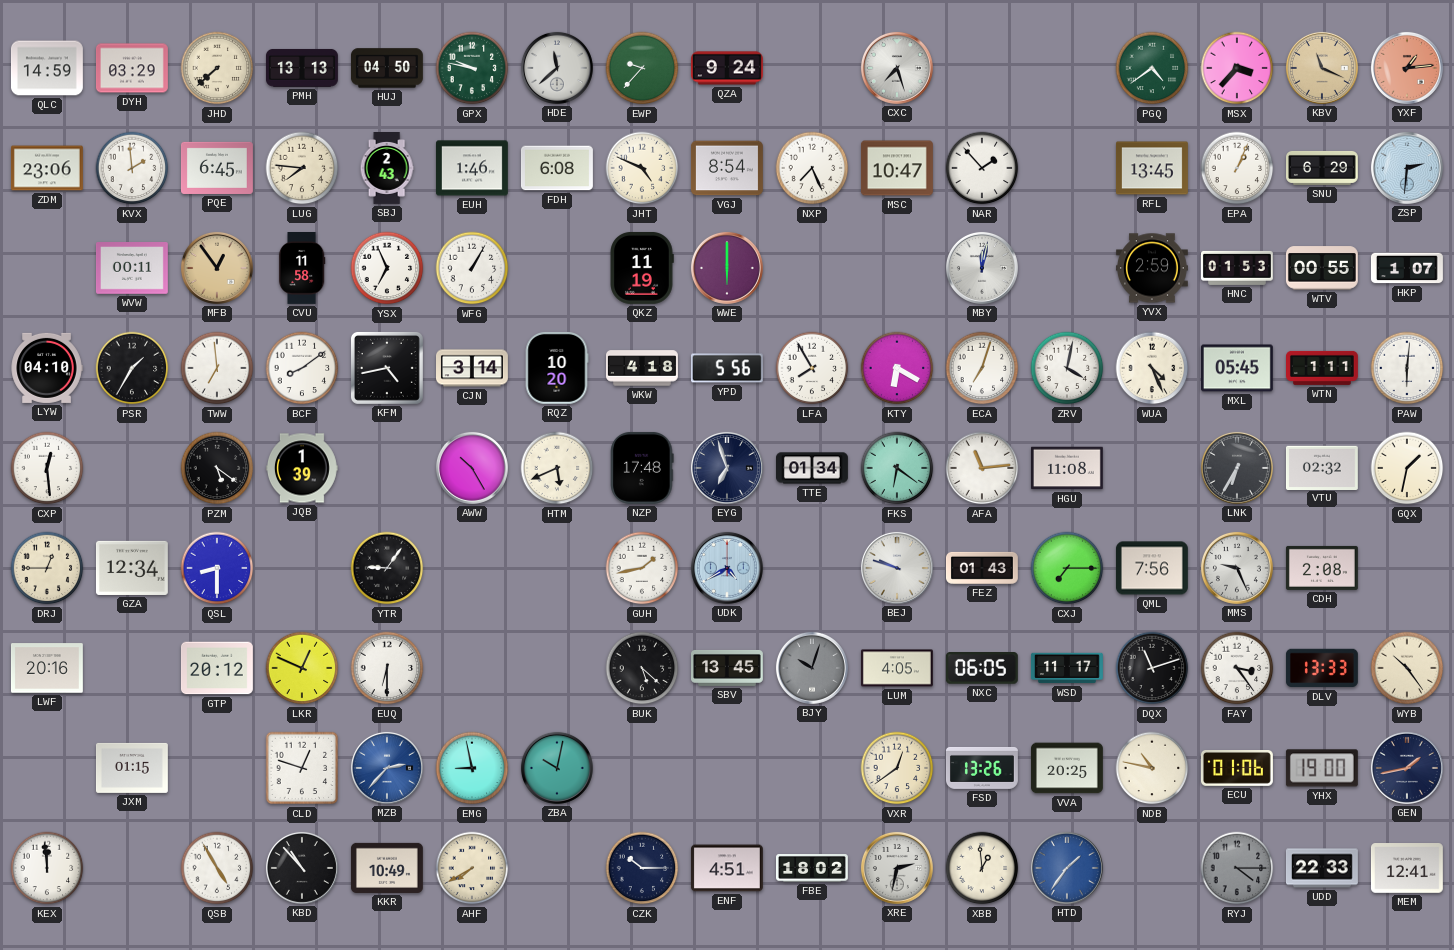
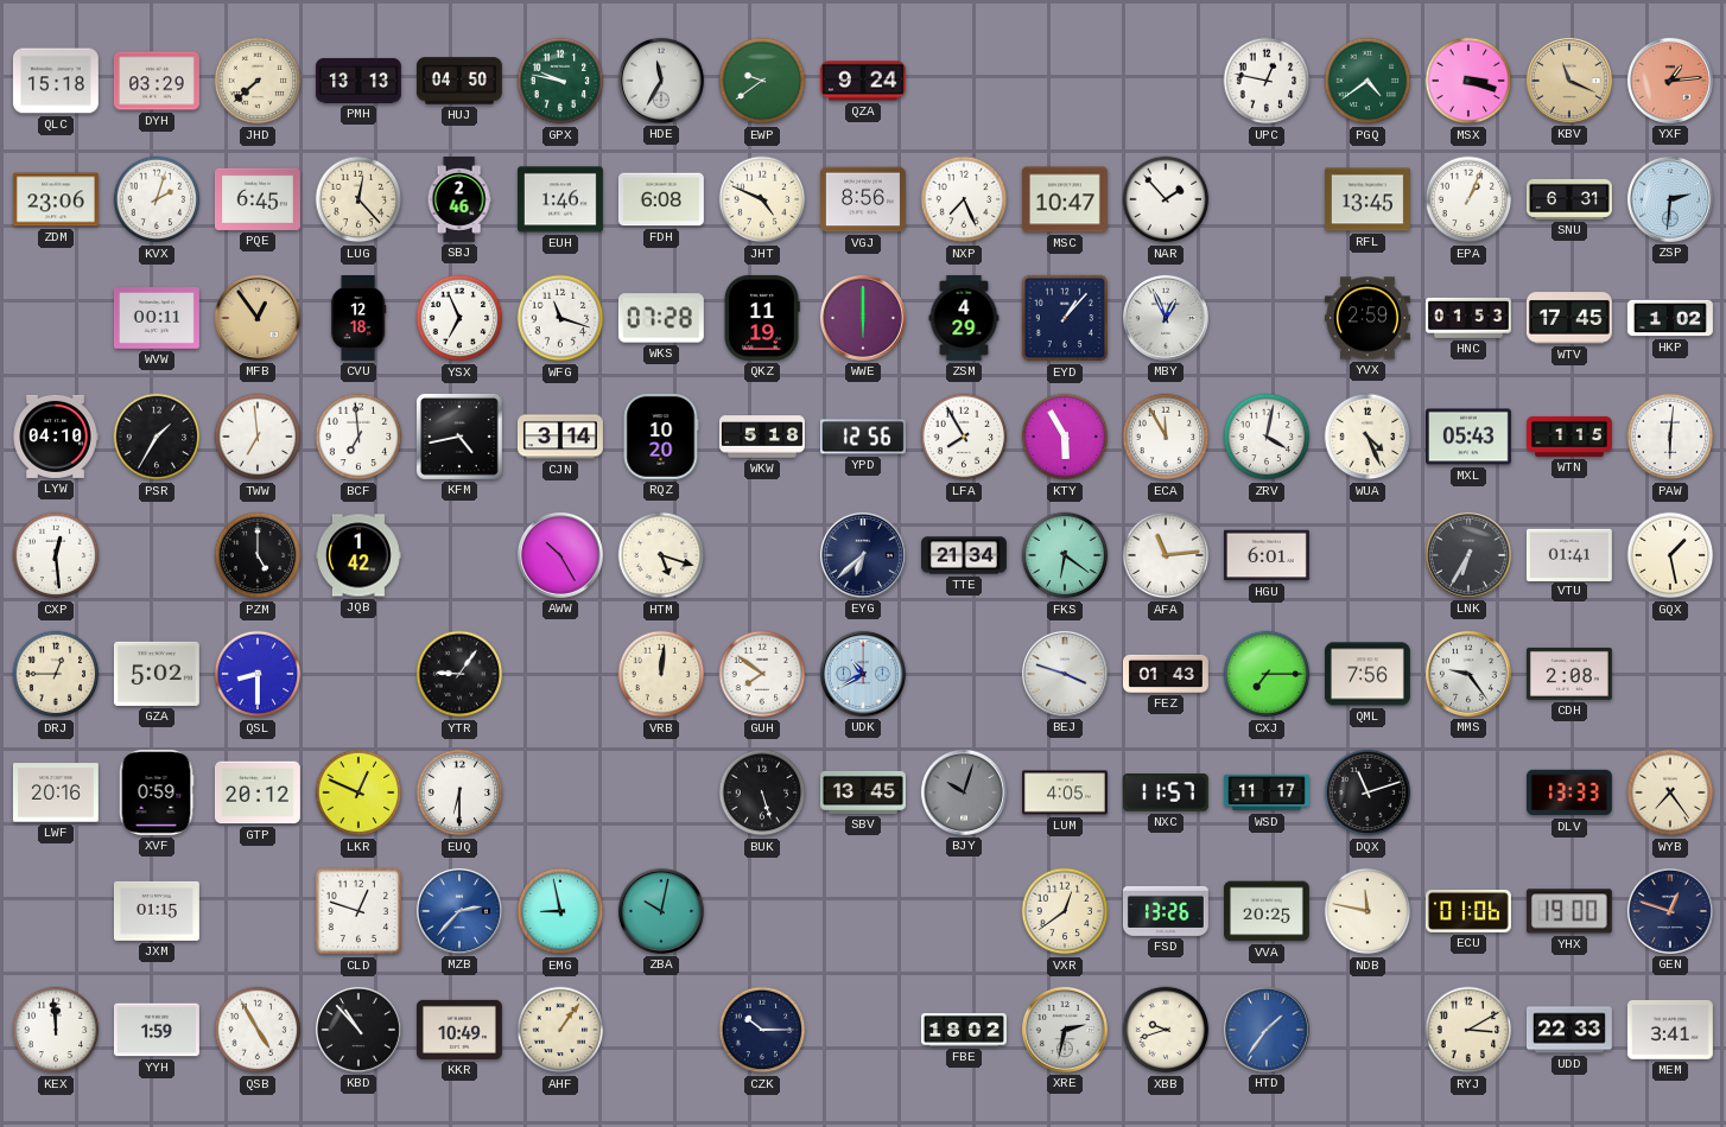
QLC: 14:59 -> 15:18
HDE: 11:38 -> 11:35
EWP: 9:37 -> 9:39
CXC: 7:27 -> none
UPC: none -> 12:47
MSX: 3:37 -> 3:18
KVX: 1:59 -> 2:03
LUG: 7:46 -> 12:23
SBJ: 2:43 -> 2:46
VGJ: 8:54 -> 8:56
SNU: 6:29 -> 6:31
CVU: 11:58 -> 12:18
WFG: 1:05 -> 11:18
WKS: none -> 07:28
ZSM: none -> 4:29
EYD: none -> 1:07
MBY: 12:02 -> 12:56
WTV: 00:55 -> 17:45
HKP: 1:07 -> 1:02
BCF: 8:09 -> 6:59
WKW: 4:18 -> 5:18
YPD: 5:56 -> 12:56
KTY: 6:20 -> 5:55
ECA: 7:03 -> 11:55
MXL: 05:45 -> 05:43
WTN: 1:11 -> 1:15
PZM: 5:21 -> 5:00
JQB: 1:39 -> 1:42
HTM: 5:41 -> 5:18
NZP: 17:48 -> none
EYG: 6:57 -> 6:38
TTE: 01:34 -> 21:34
HGU: 11:08 -> 6:01
VTU: 02:32 -> 01:41
GQX: 1:32 -> 1:28
GZA: 12:34 -> 5:02
VRB: none -> 12:01
GUH: 1:43 -> 7:51
UDK: 4:40 -> 10:40
BEJ: 9:48 -> 3:48
MMS: 9:26 -> 9:24
XVF: none -> 0:59
BUK: 5:22 -> 5:27
NXC: 06:05 -> 11:57
FAY: 3:24 -> none
WYB: 10:24 -> 7:24
NDB: 10:47 -> 11:47
GEN: 1:43 -> 12:48
YYH: none -> 1:59
AHF: 7:40 -> 1:06
ENF: 4:51 -> none
XBB: 12:59 -> 9:42
RYJ: 4:15 -> 3:10
RYJ dial: grey -> cream
MEM: 12:41 -> 3:41
